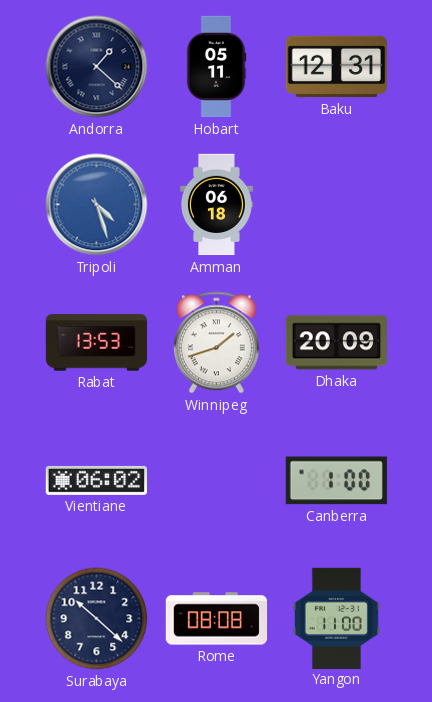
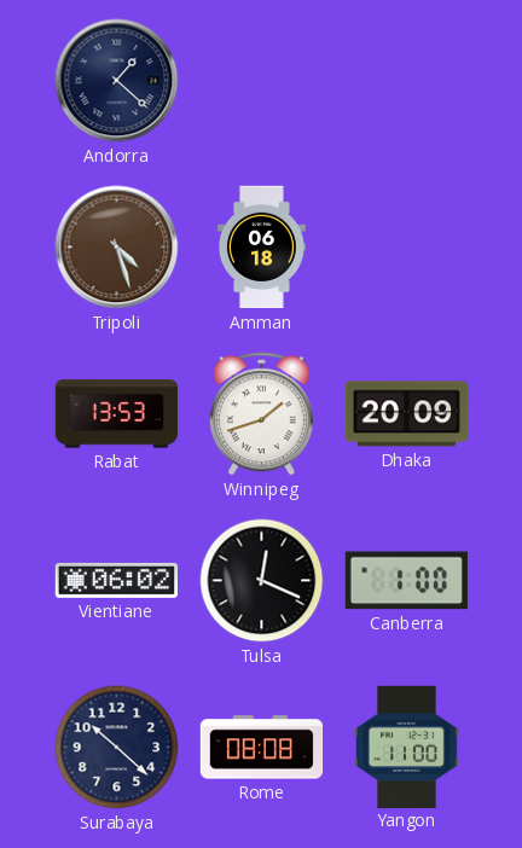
Hobart: 05:11 -> none
Baku: 12:31 -> none
Tripoli dial: blue -> brown
Tulsa: none -> 12:19
